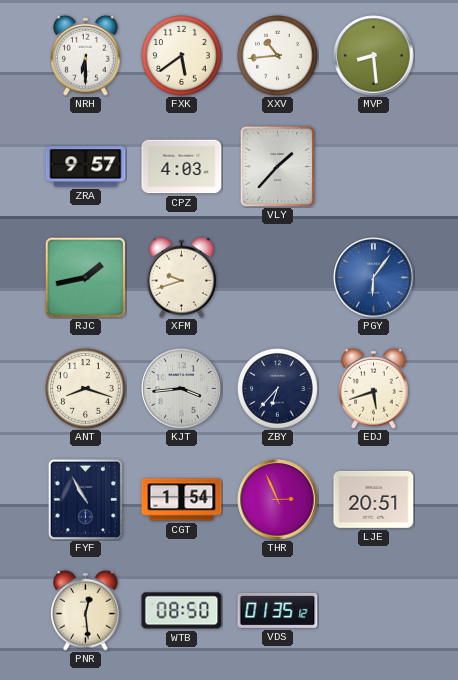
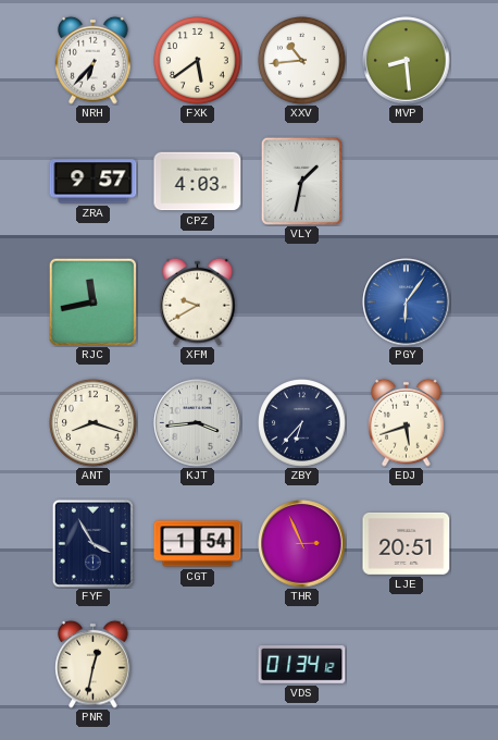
NRH: 6:30 -> 6:37
VLY: 1:37 -> 1:32
RJC: 1:43 -> 11:43
XFM: 9:42 -> 9:40
FYF: 10:55 -> 3:55
PNR: 12:29 -> 12:32
WTB: 08:50 -> none
VDS: 01:35 -> 01:34
